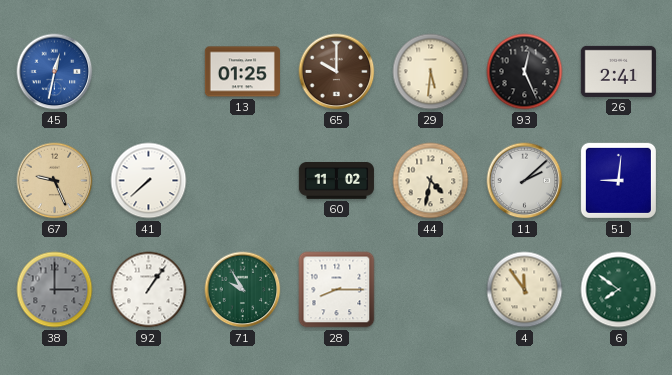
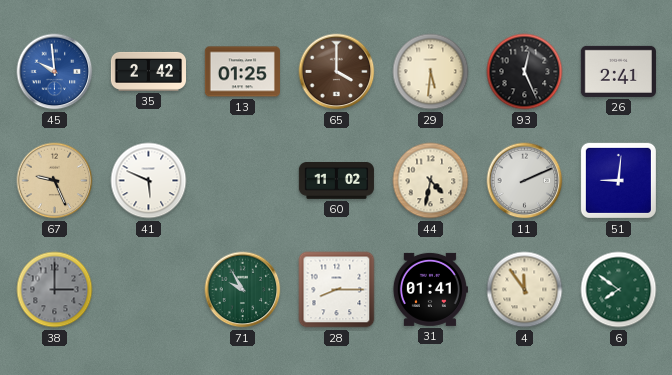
45: 12:32 -> 9:59
35: none -> 2:42
65: 10:00 -> 4:00
41: 7:38 -> 5:49
11: 2:08 -> 2:11
92: 1:06 -> none
31: none -> 01:41
